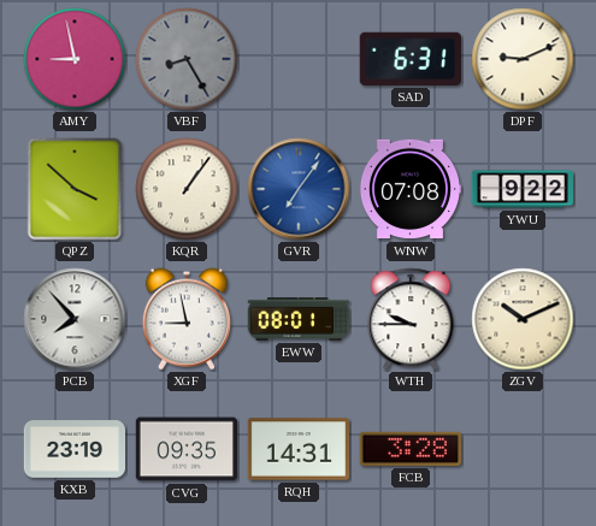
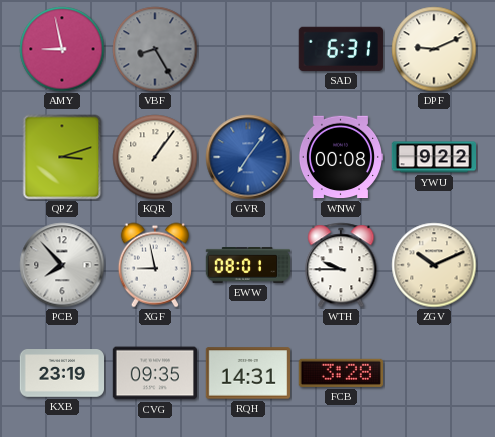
QPZ: 3:52 -> 3:12
WNW: 07:08 -> 00:08
